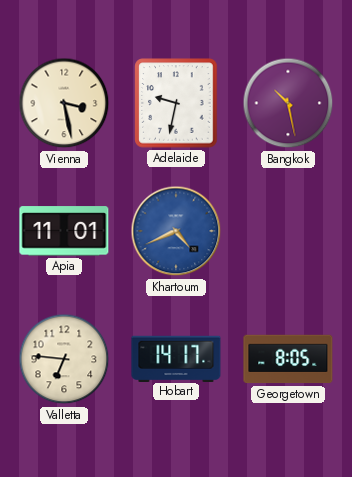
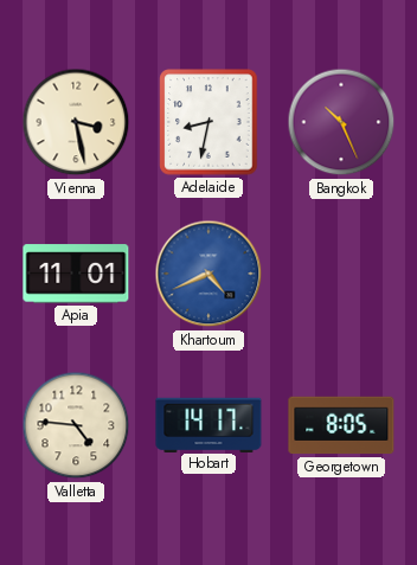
Adelaide: 9:32 -> 8:32
Bangkok: 10:28 -> 10:26
Valletta: 6:46 -> 4:46
